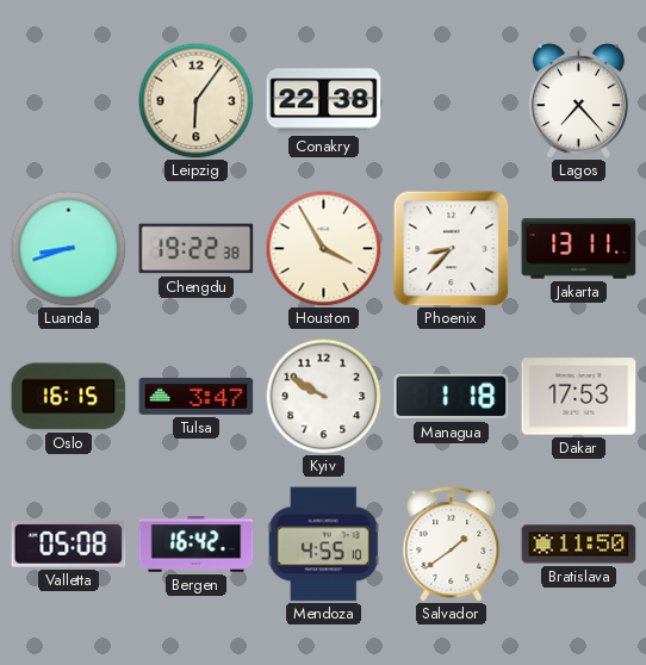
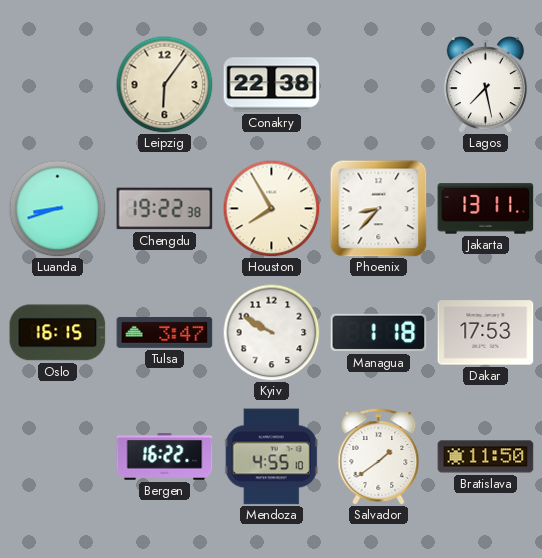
Lagos: 7:23 -> 7:28
Houston: 3:55 -> 7:55
Valletta: 05:08 -> none
Bergen: 16:42 -> 16:22
